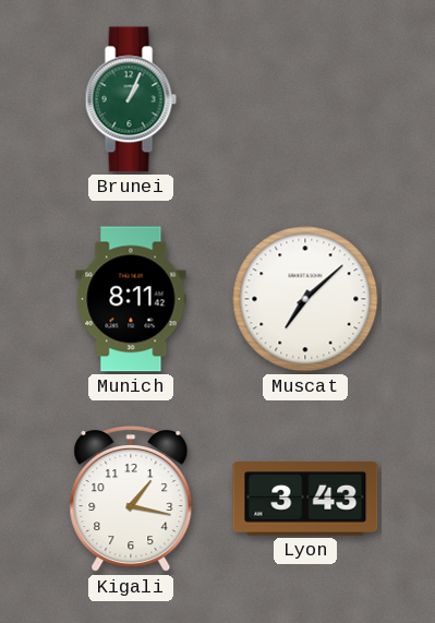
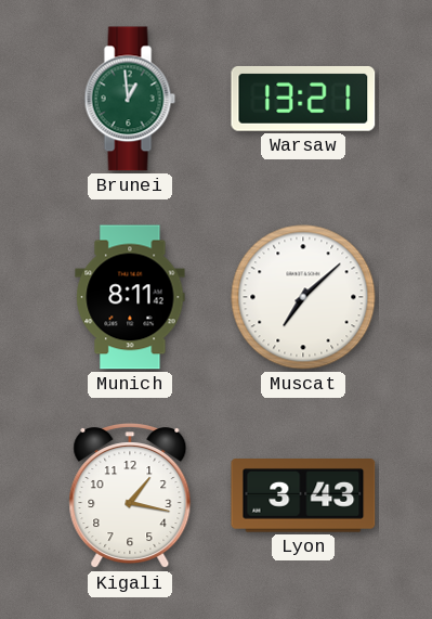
Brunei: 1:04 -> 12:59
Warsaw: none -> 13:21
